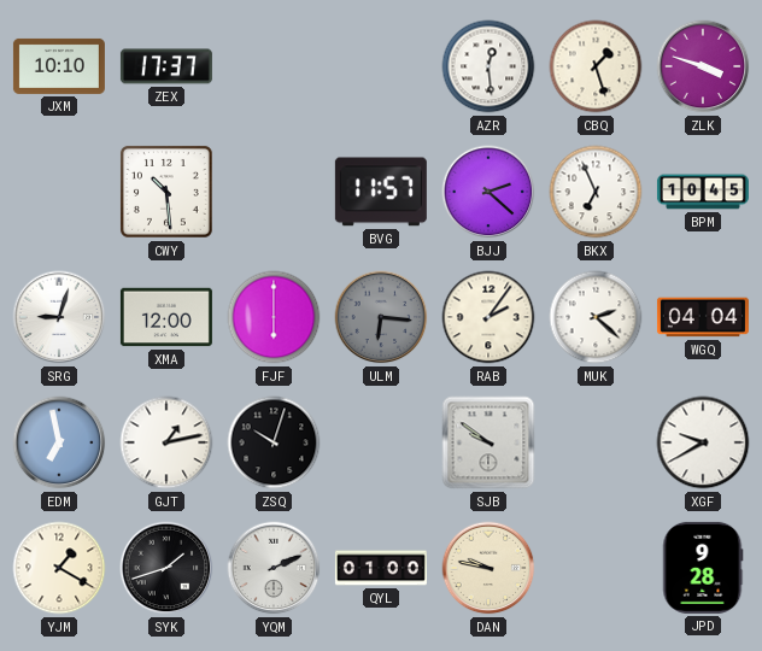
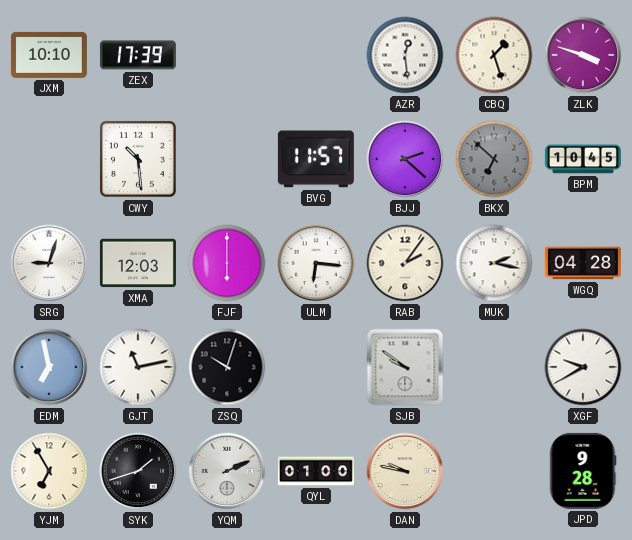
ZEX: 17:37 -> 17:39
BKX: 6:56 -> 6:52
BKX dial: white -> grey
XMA: 12:00 -> 12:03
ULM dial: grey -> white
MUK: 2:22 -> 2:17
WGQ: 04:04 -> 04:28
GJT: 1:13 -> 11:13
YJM: 1:20 -> 6:55
